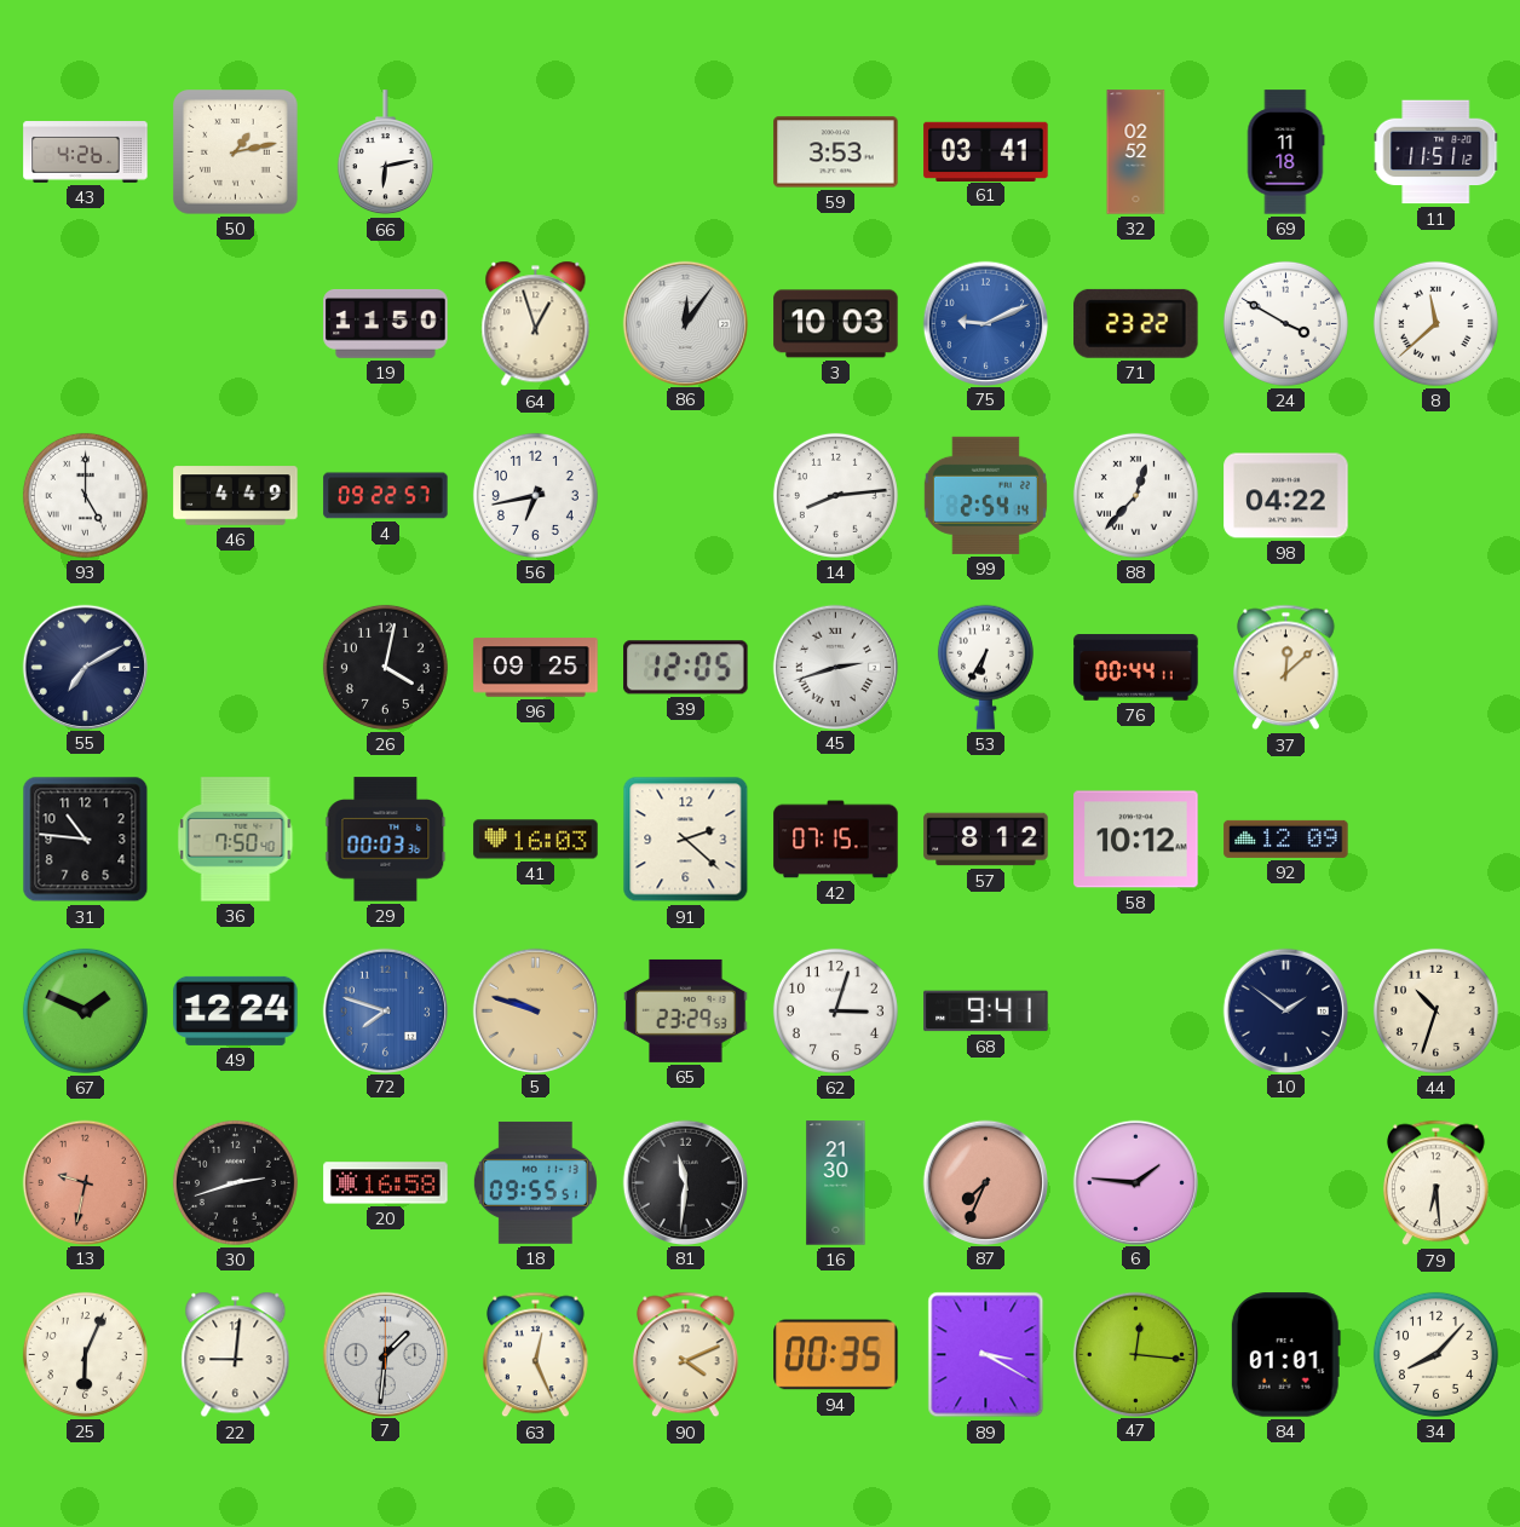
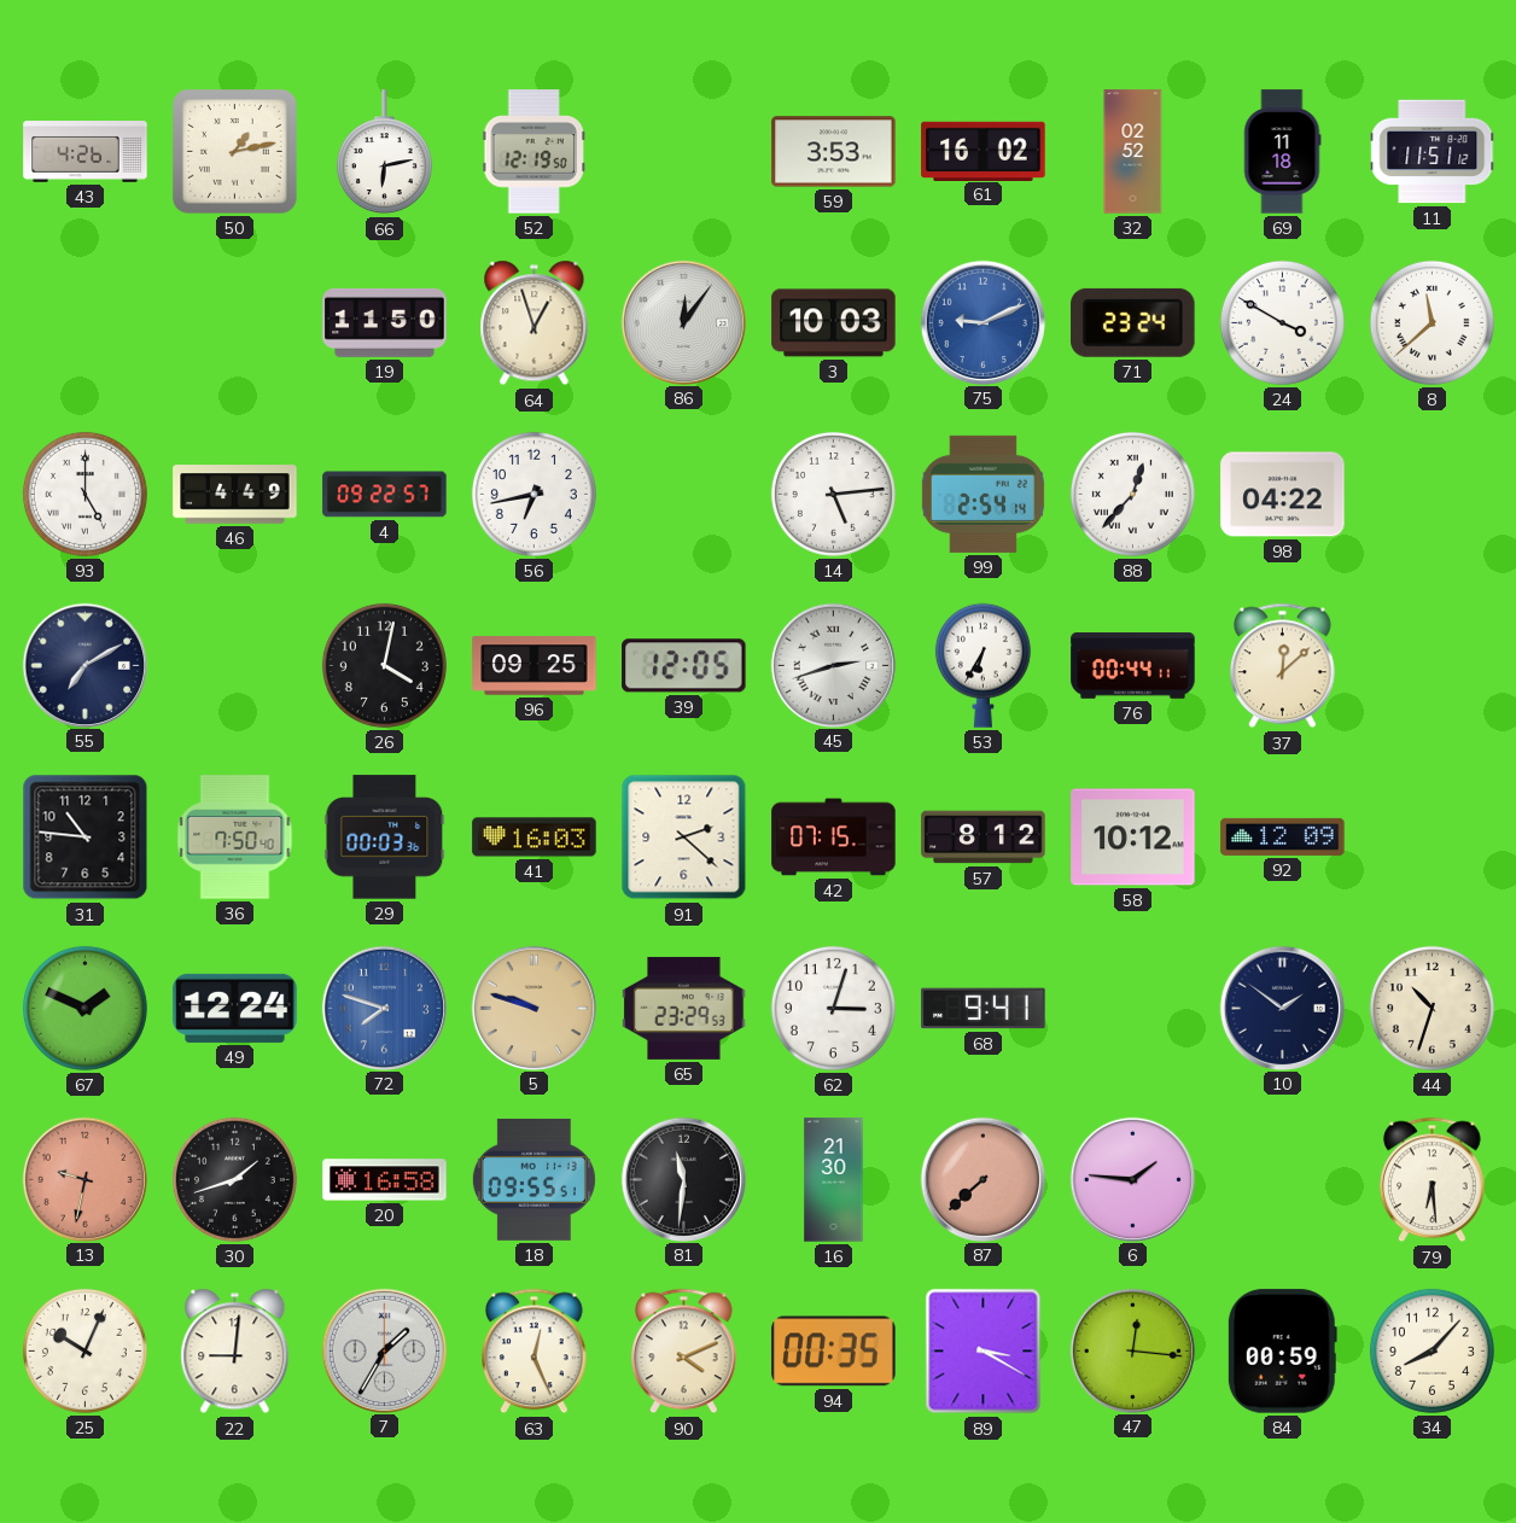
52: none -> 12:19
61: 03:41 -> 16:02
71: 23:22 -> 23:24
14: 8:14 -> 5:14
30: 2:42 -> 1:42
87: 7:34 -> 7:38
25: 6:04 -> 10:04
7: 1:31 -> 1:35
84: 01:01 -> 00:59
